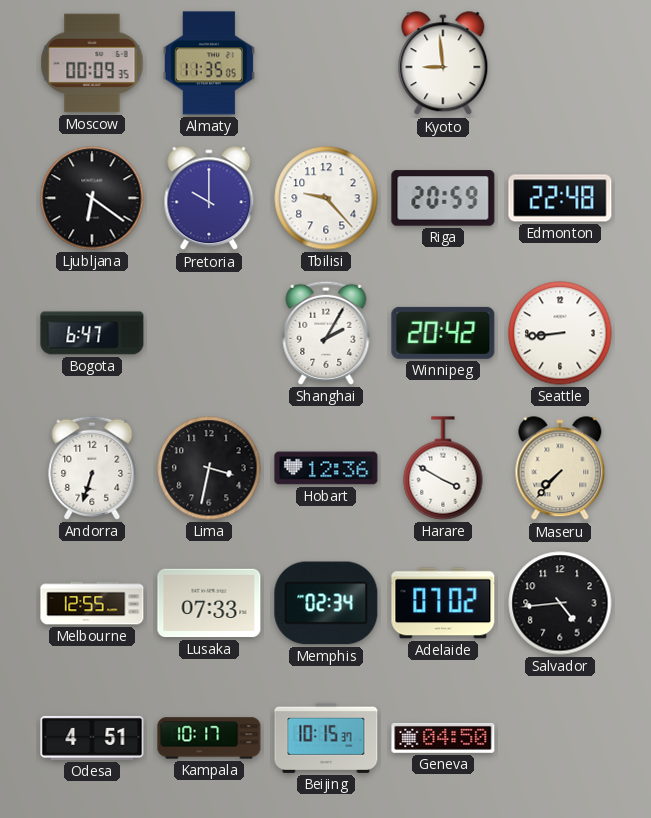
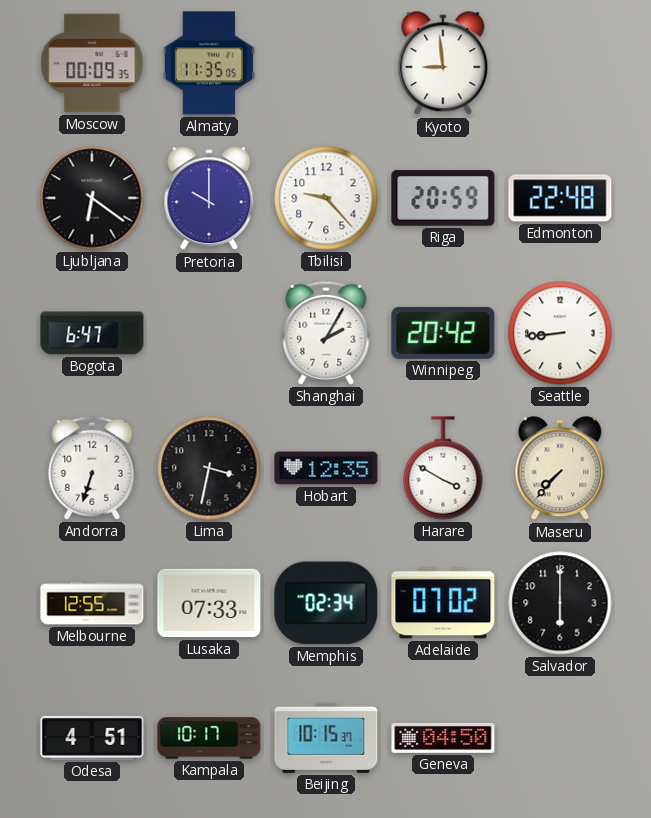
Hobart: 12:36 -> 12:35
Salvador: 4:44 -> 6:00
